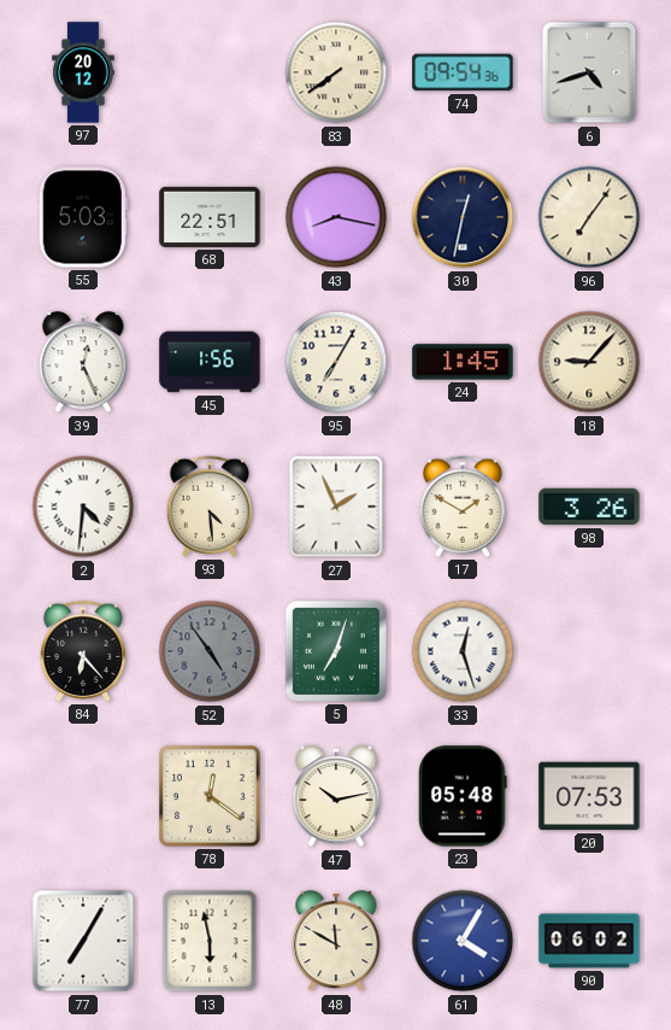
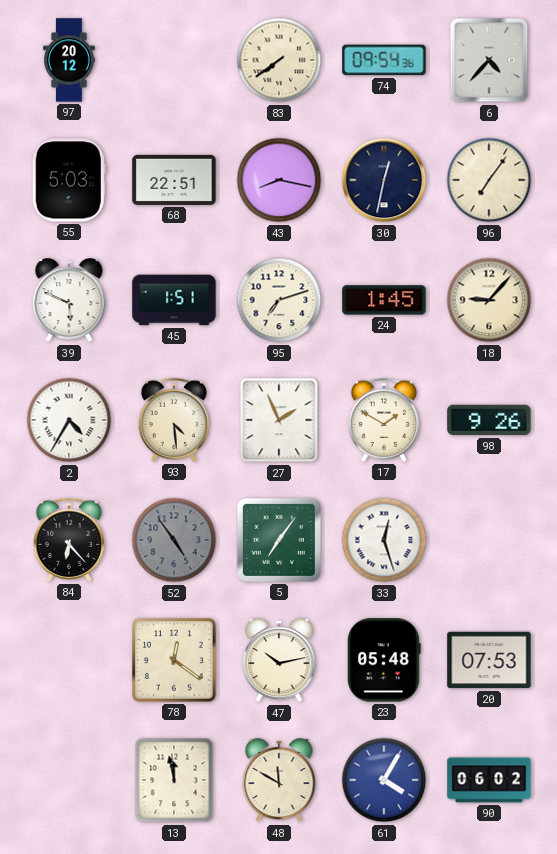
6: 4:42 -> 4:37
39: 12:26 -> 5:49
45: 1:56 -> 1:51
95: 7:05 -> 7:12
2: 4:31 -> 4:35
98: 3:26 -> 9:26
5: 7:03 -> 7:06
77: 7:05 -> none
13: 5:58 -> 11:58
